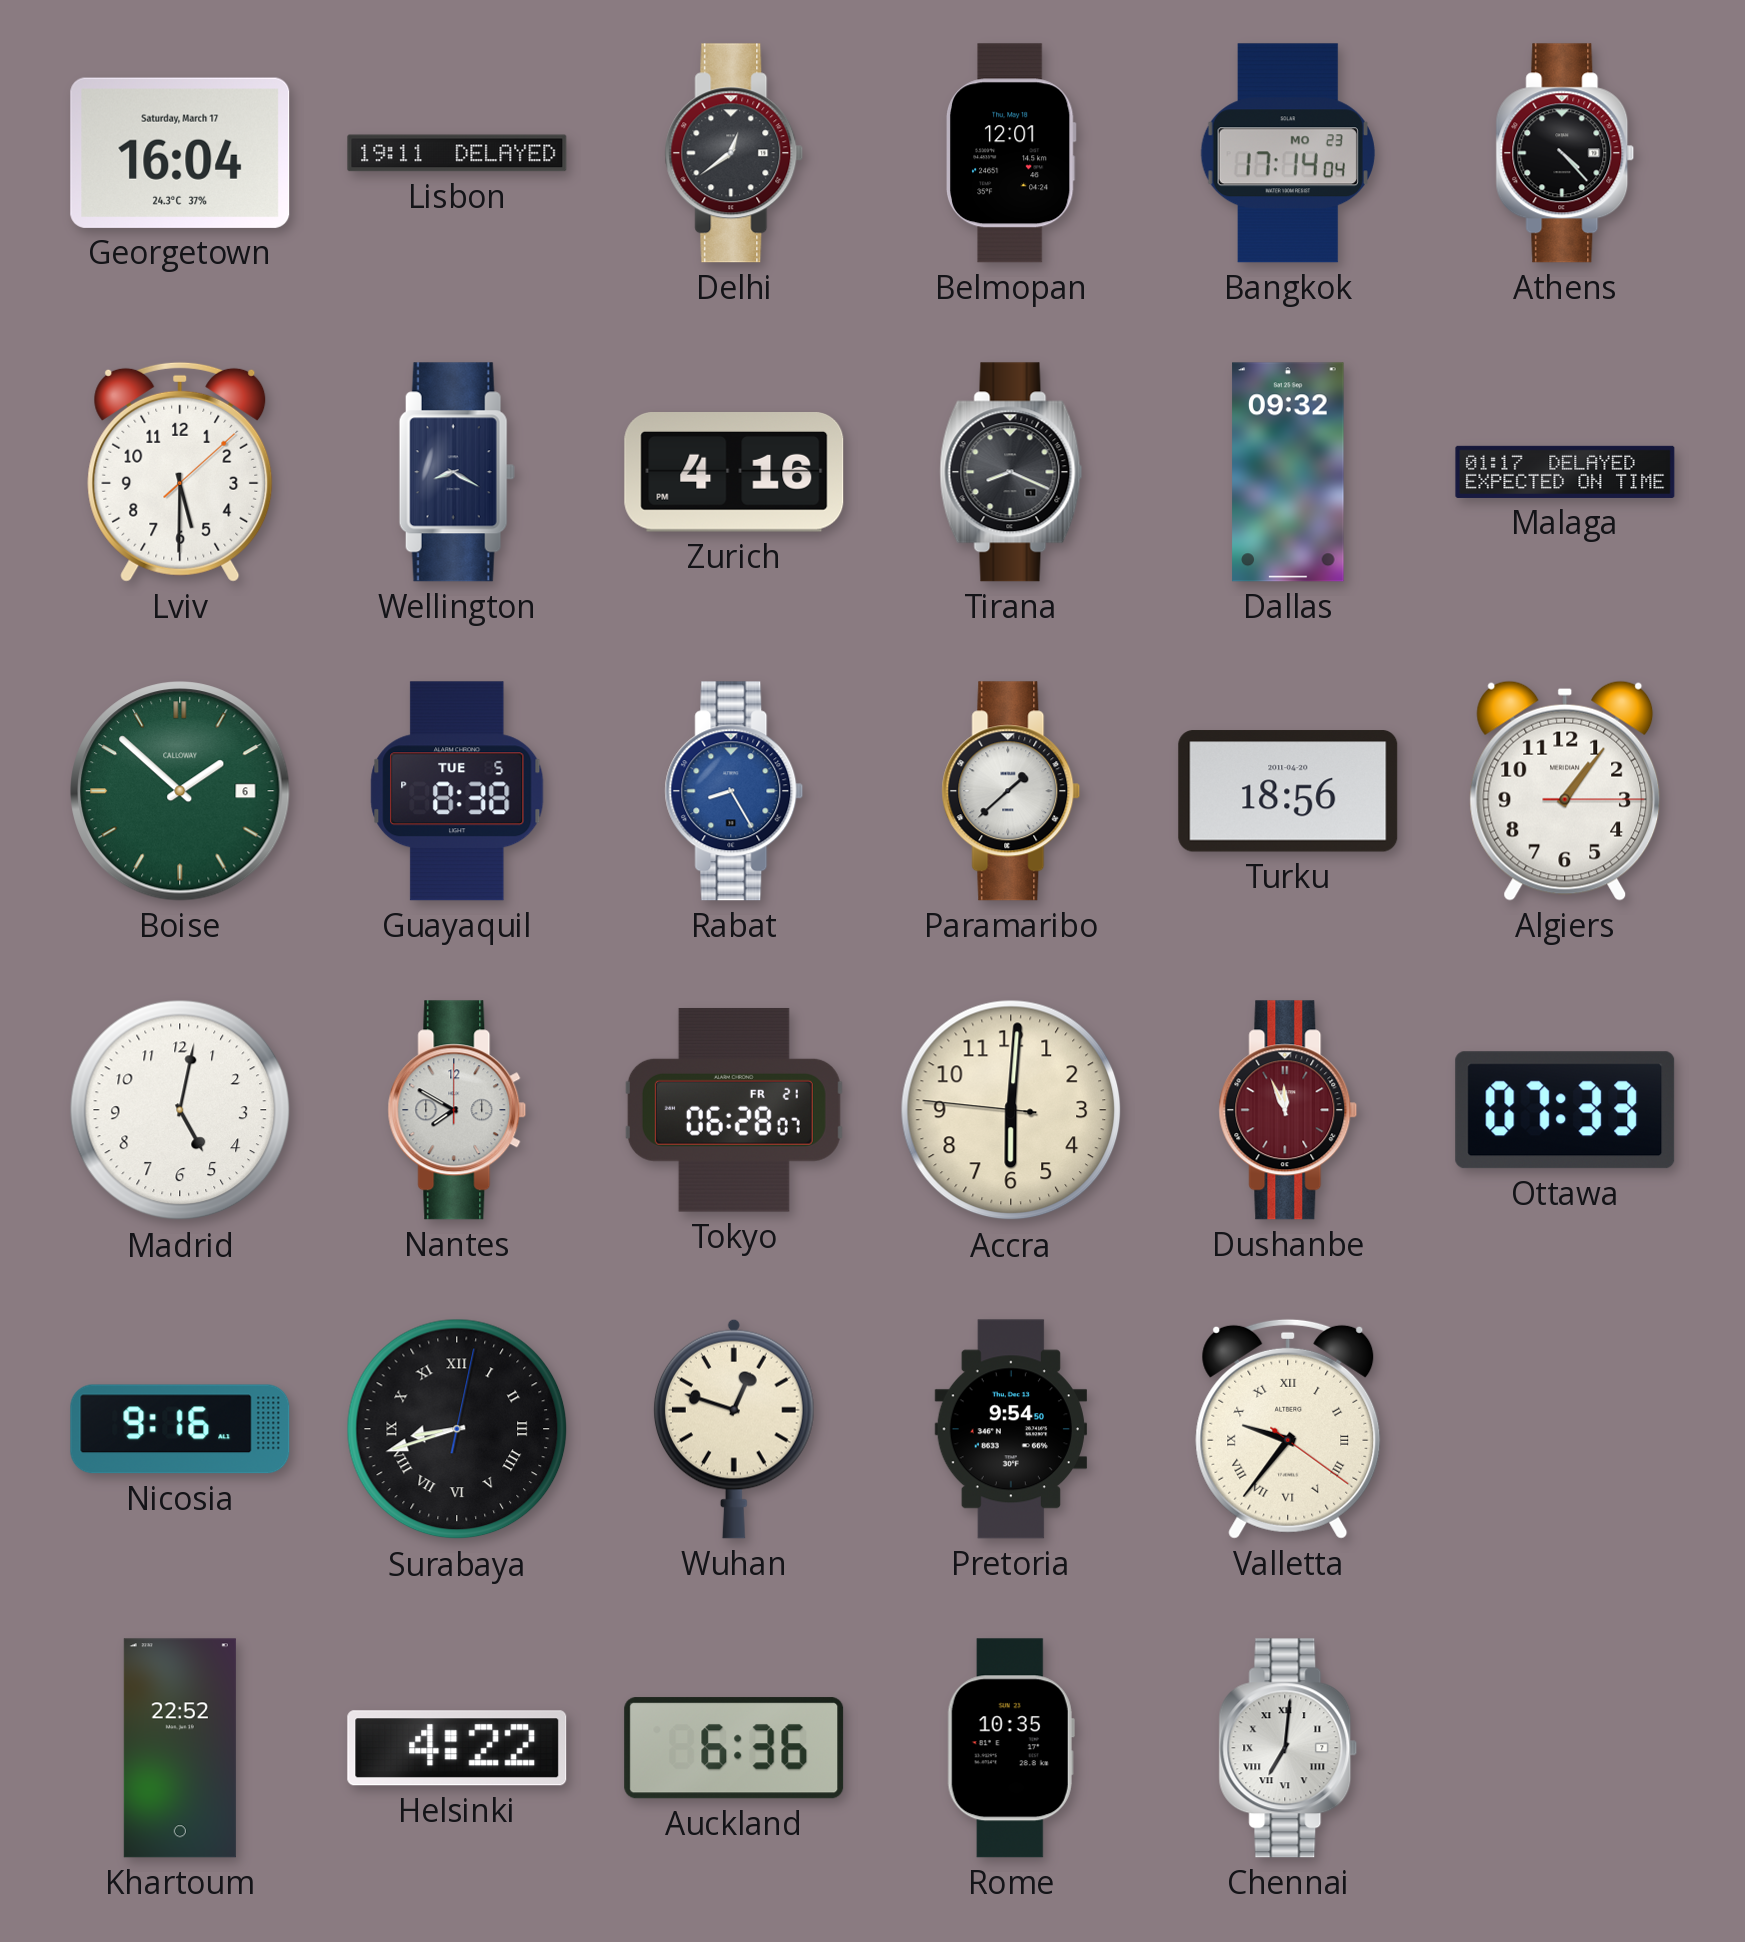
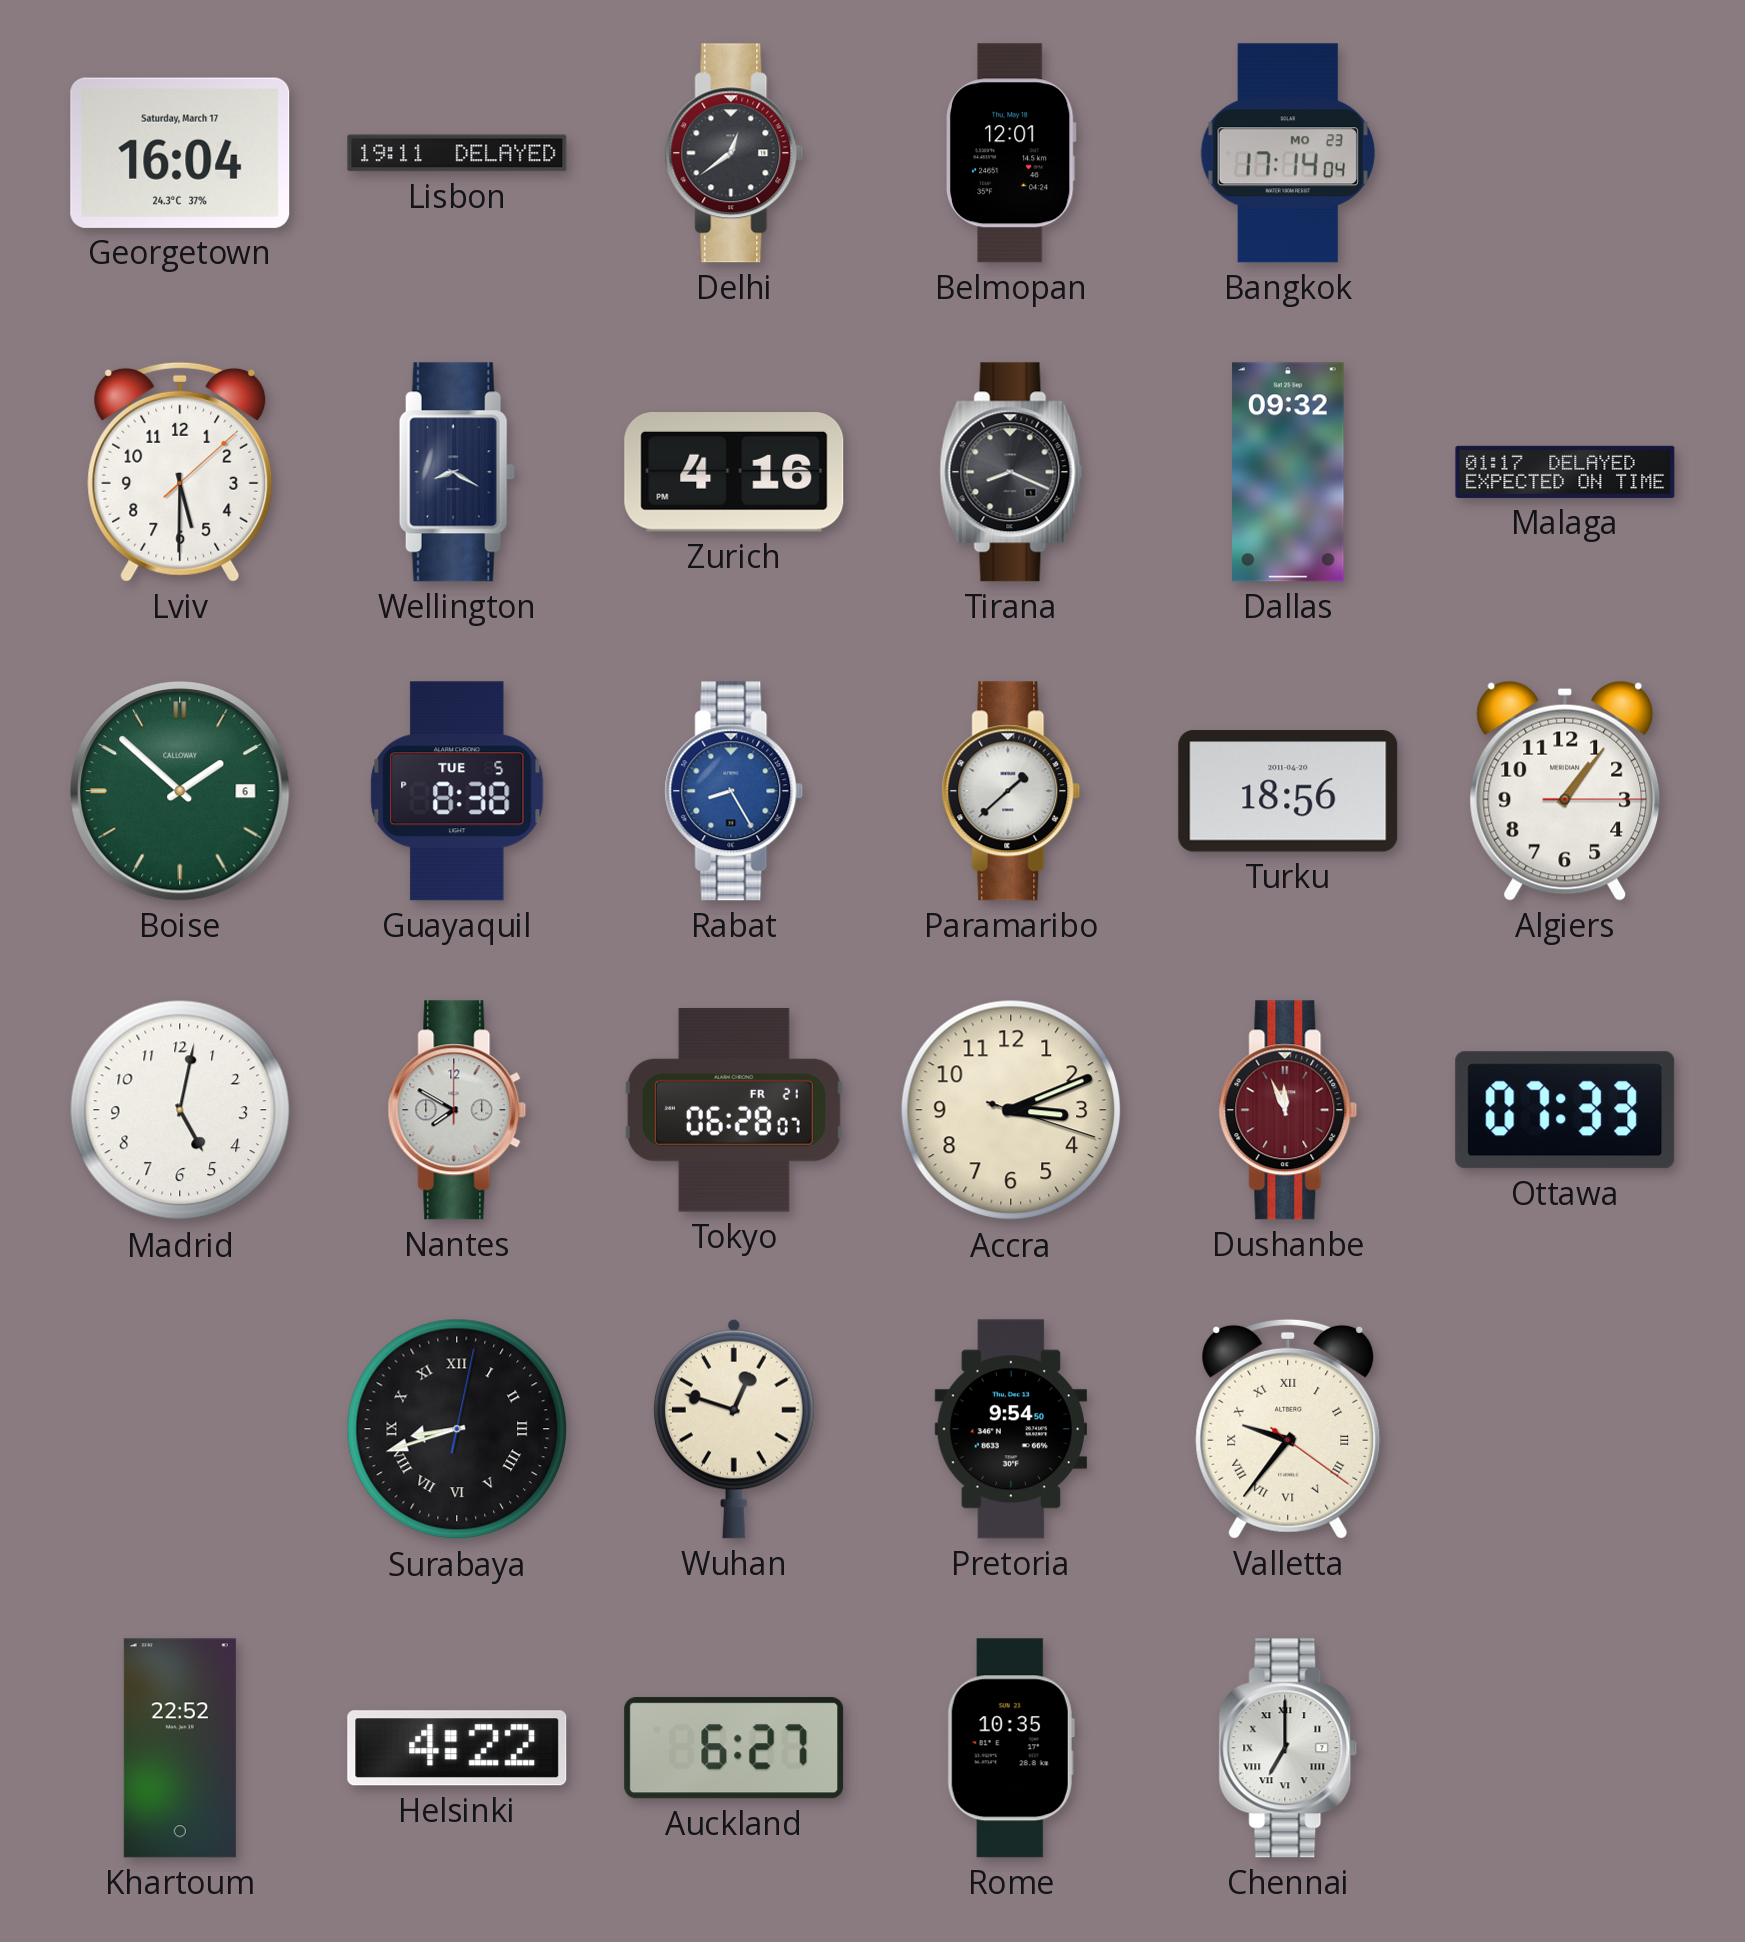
Athens: 4:23 -> none
Accra: 6:00 -> 3:11
Nicosia: 9:16 -> none
Auckland: 6:36 -> 6:27
Chennai: 7:01 -> 7:00
